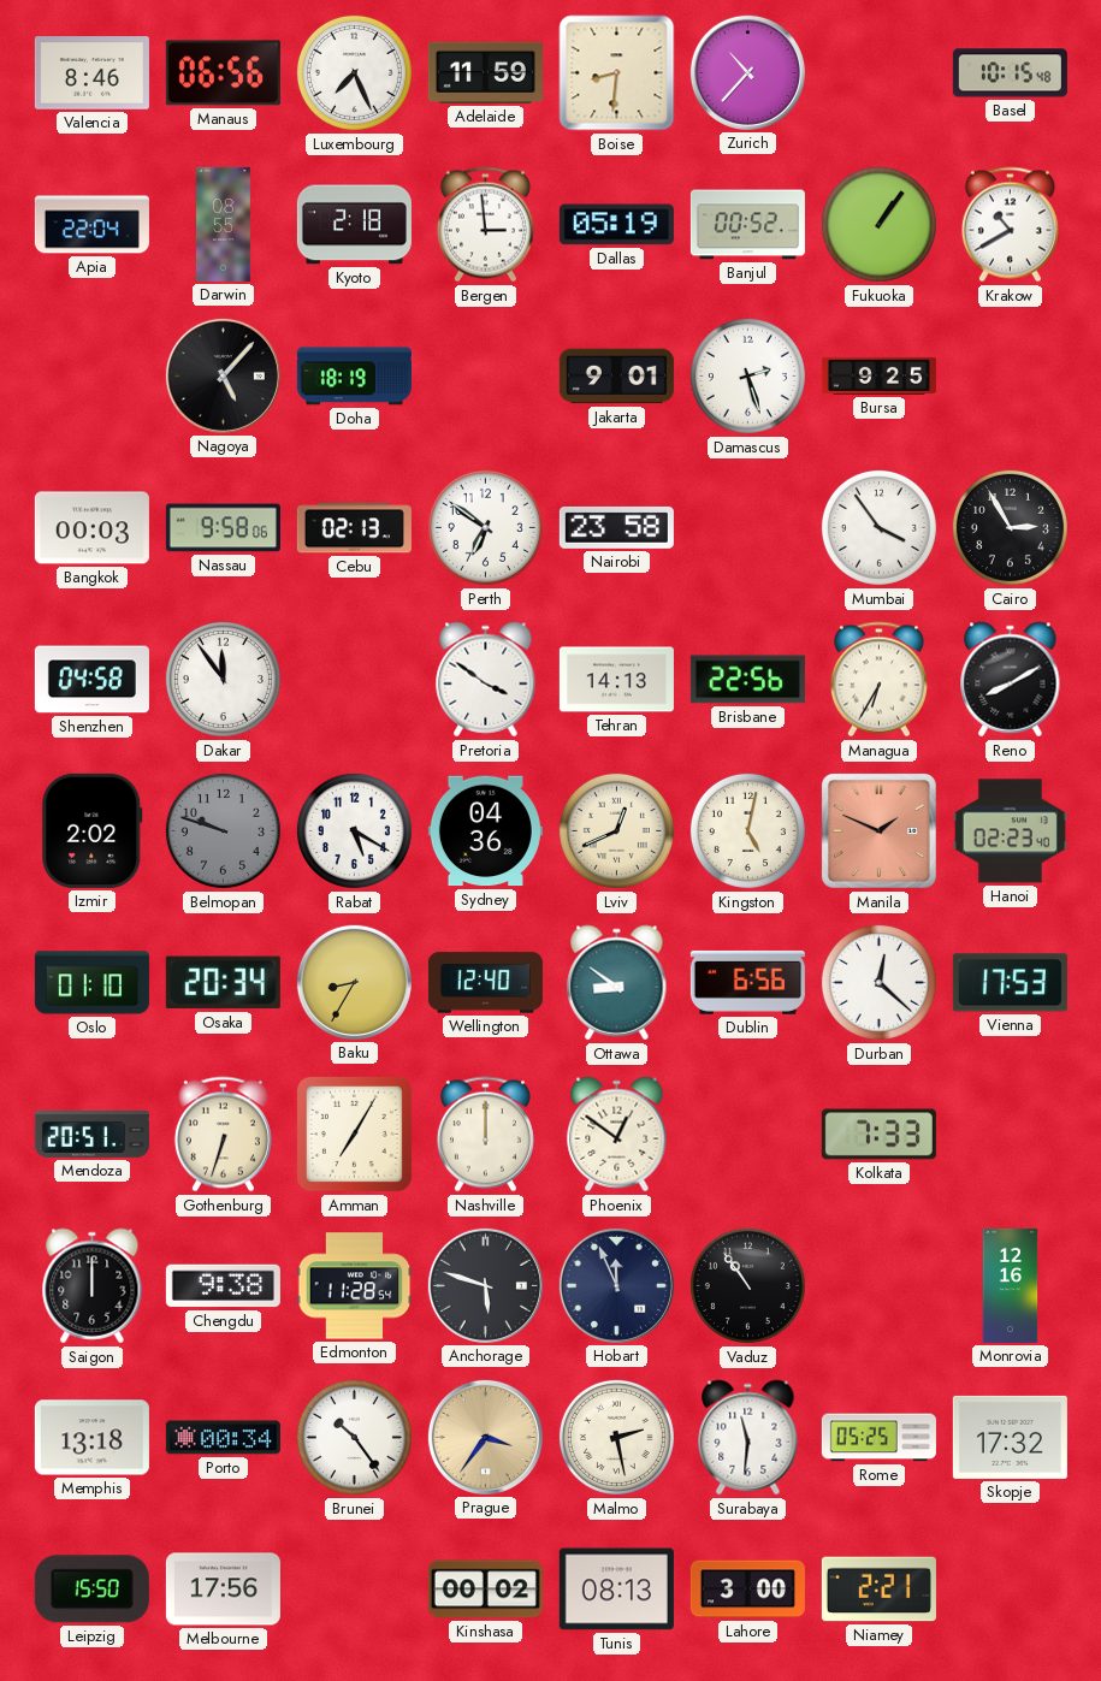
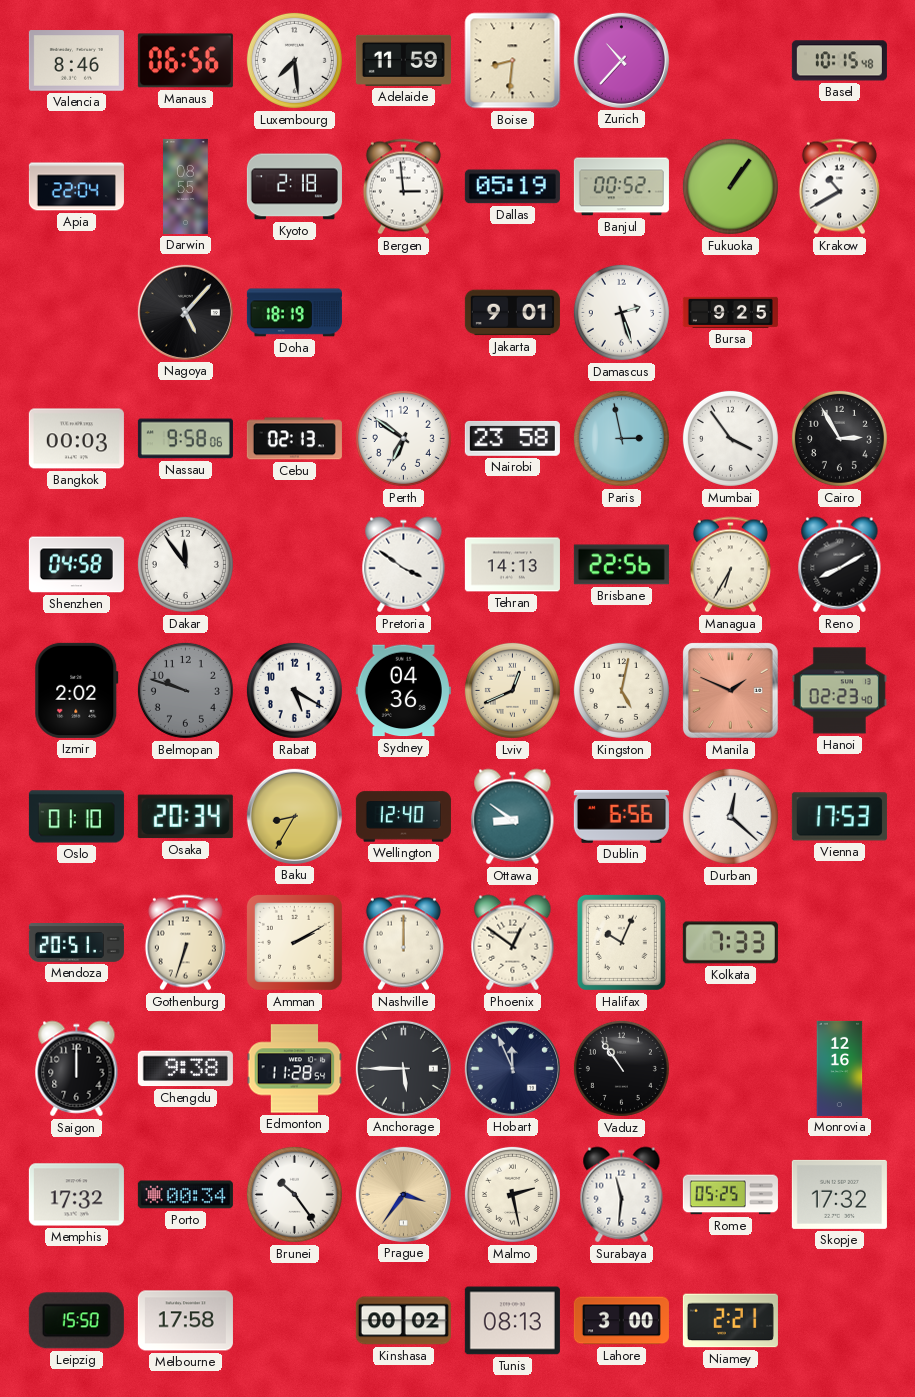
Luxembourg: 7:26 -> 7:29
Paris: none -> 2:58
Amman: 7:05 -> 2:10
Halifax: none -> 10:04
Anchorage: 5:48 -> 5:45
Memphis: 13:18 -> 17:32
Melbourne: 17:56 -> 17:58
